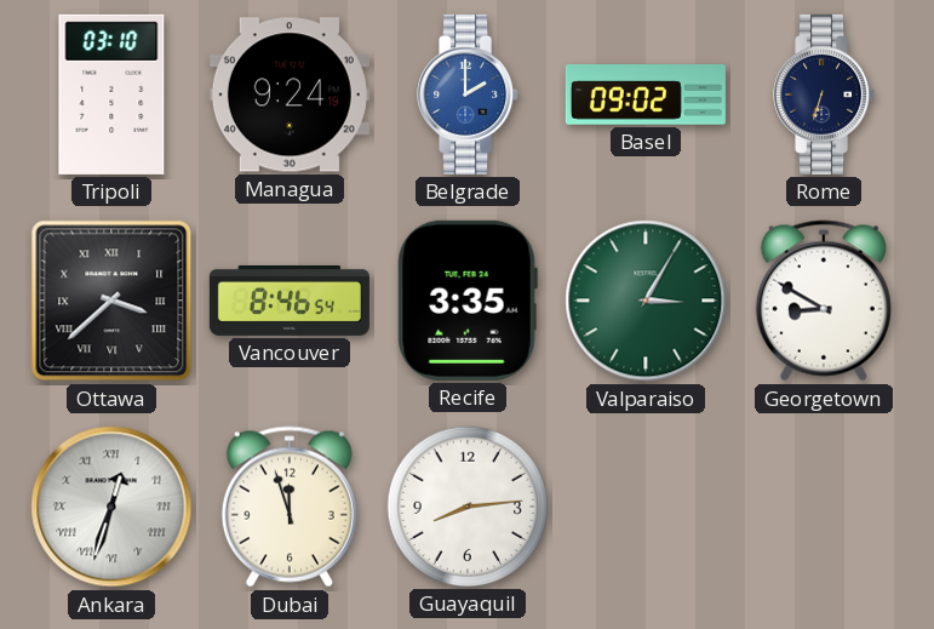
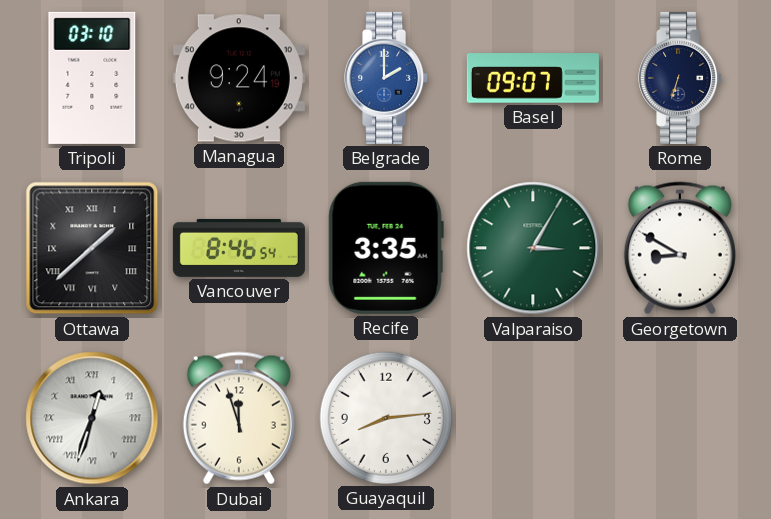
Basel: 09:02 -> 09:07
Ottawa: 3:38 -> 1:38
